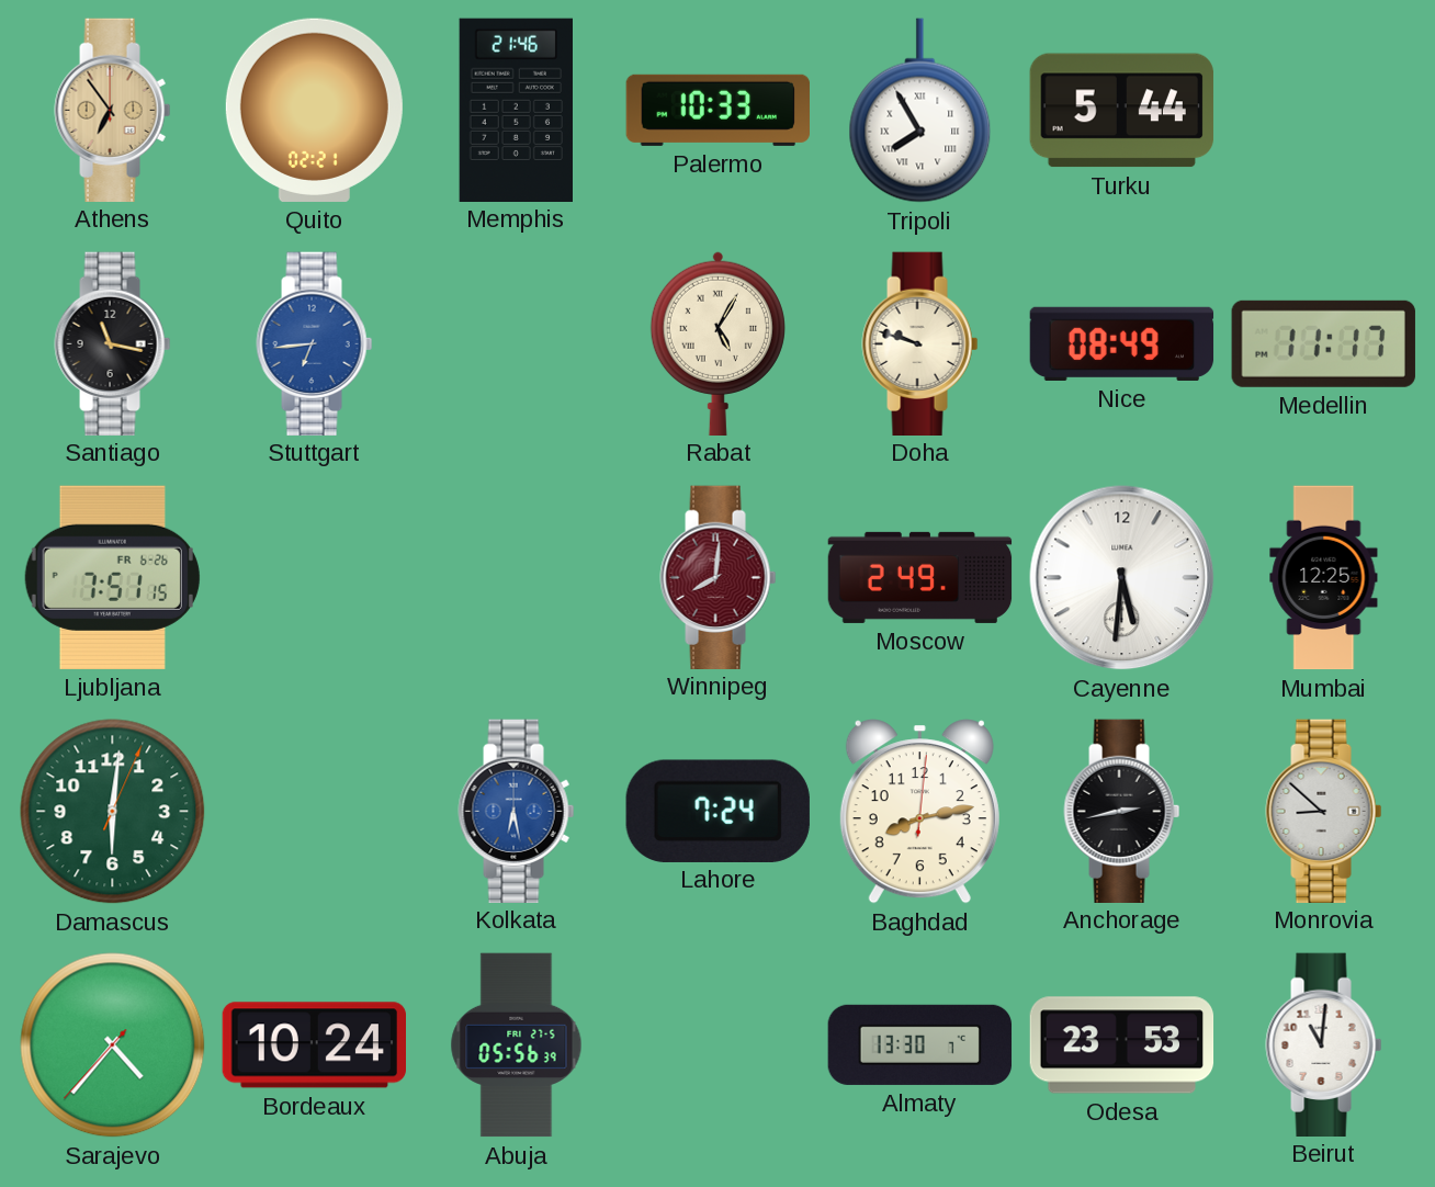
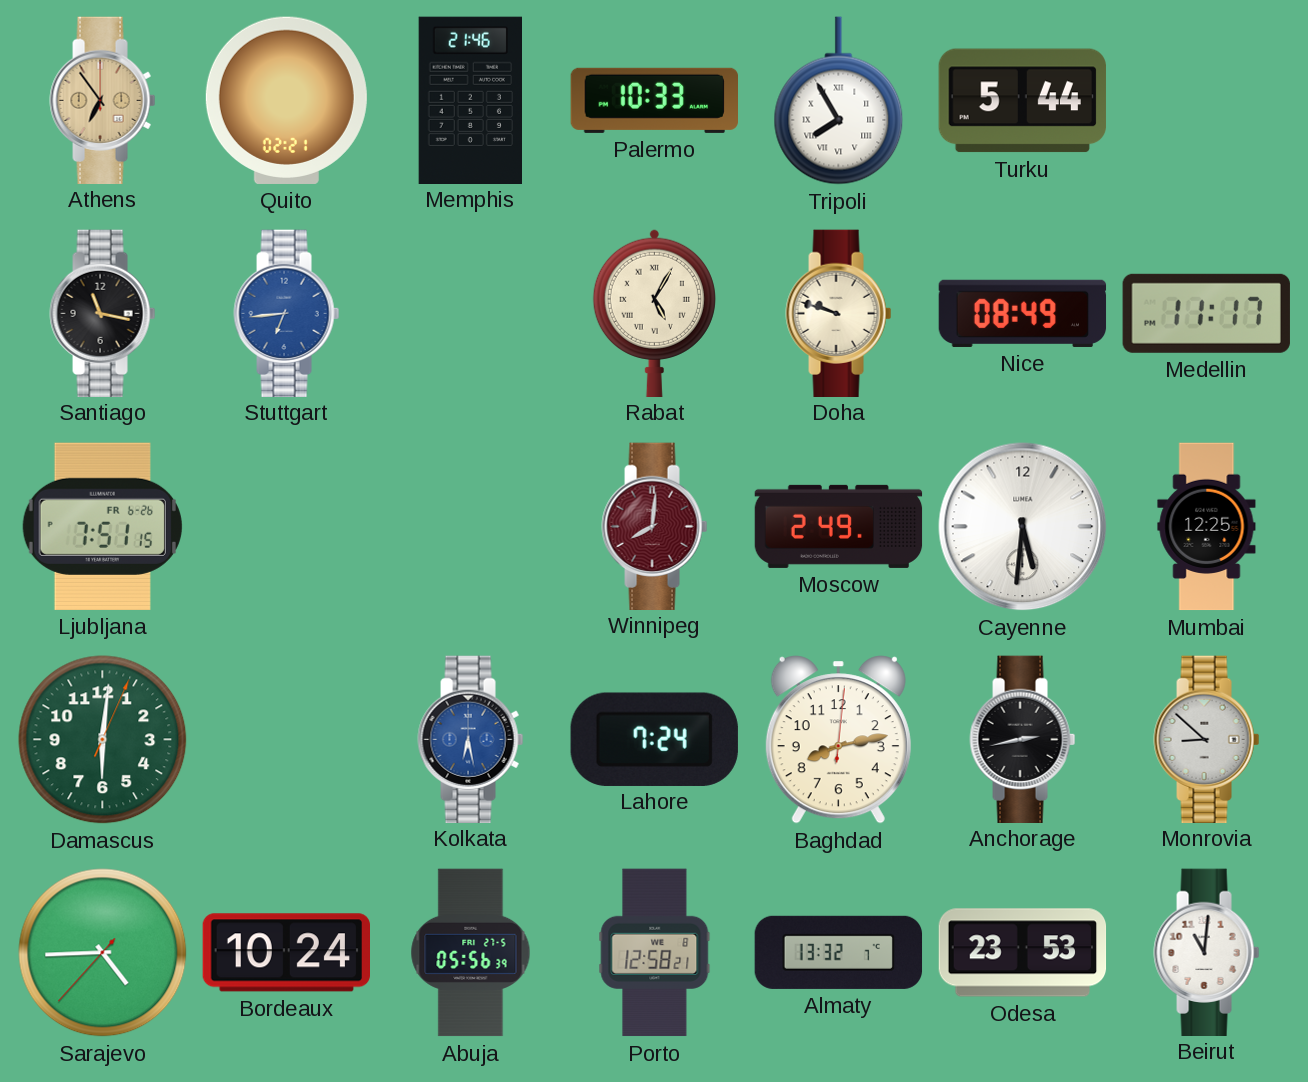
Sarajevo: 4:36 -> 4:44
Porto: none -> 12:58
Almaty: 13:30 -> 13:32
